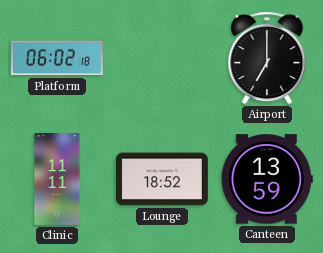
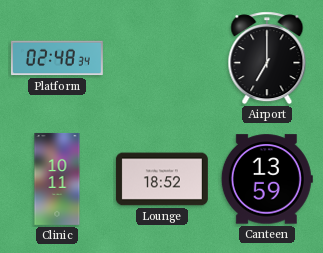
Platform: 06:02 -> 02:48
Clinic: 11:11 -> 10:11
